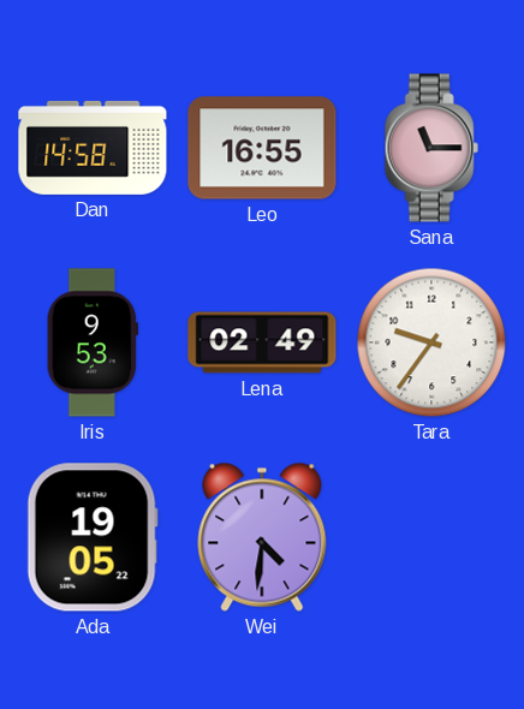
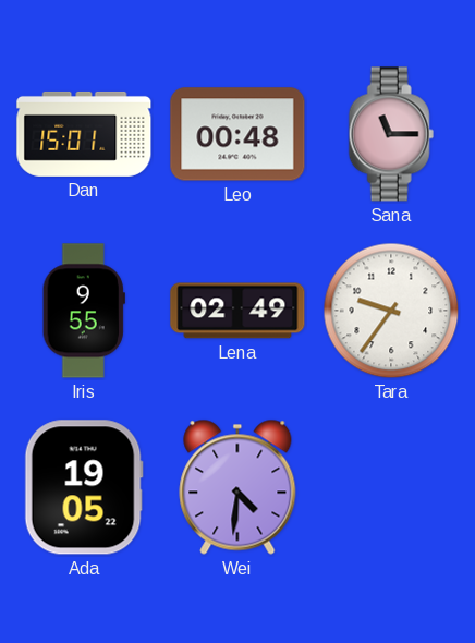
Dan: 14:58 -> 15:01
Leo: 16:55 -> 00:48
Iris: 9:53 -> 9:55
